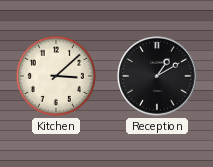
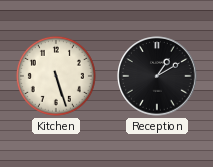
Kitchen: 3:08 -> 5:27
